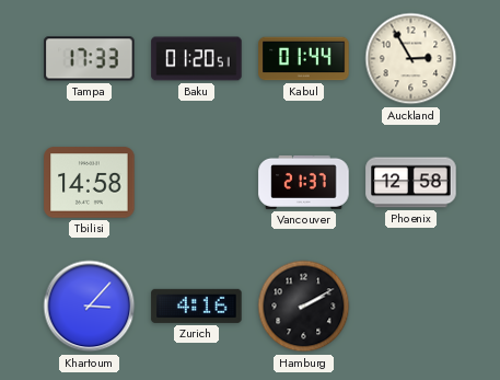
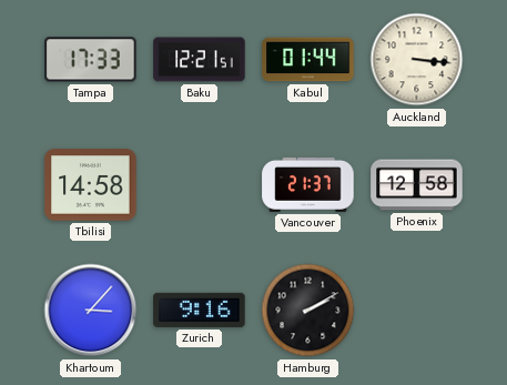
Baku: 01:20 -> 12:21
Auckland: 2:55 -> 3:16
Zurich: 4:16 -> 9:16
